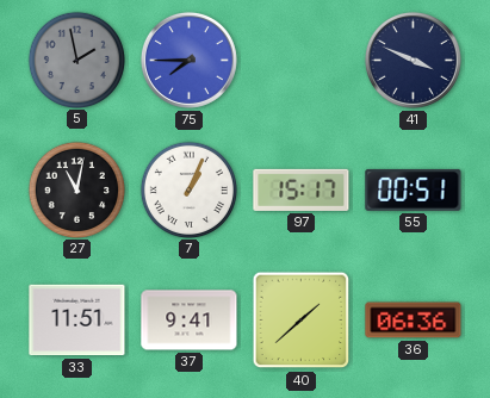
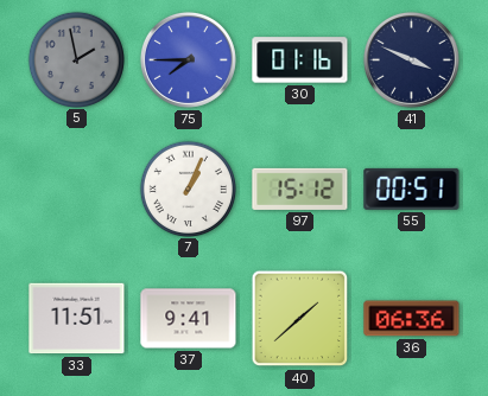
30: none -> 01:16
27: 11:02 -> none
97: 15:17 -> 15:12
